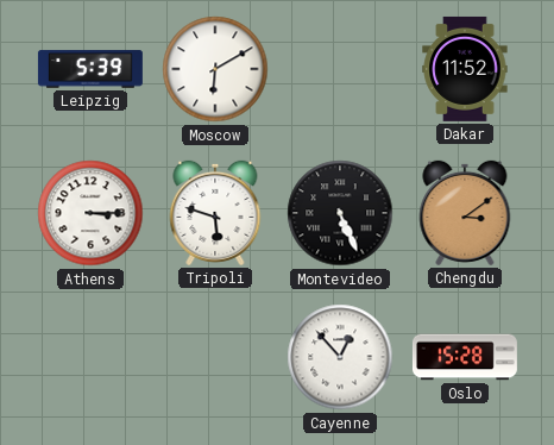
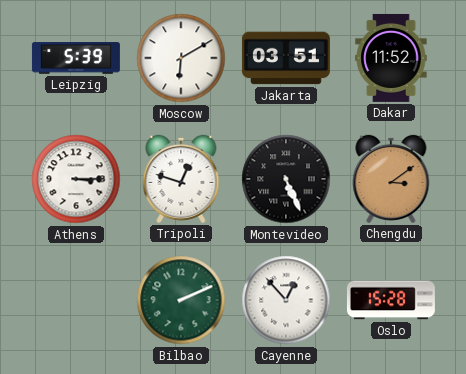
Jakarta: none -> 03:51
Tripoli: 5:48 -> 12:48
Bilbao: none -> 2:11
